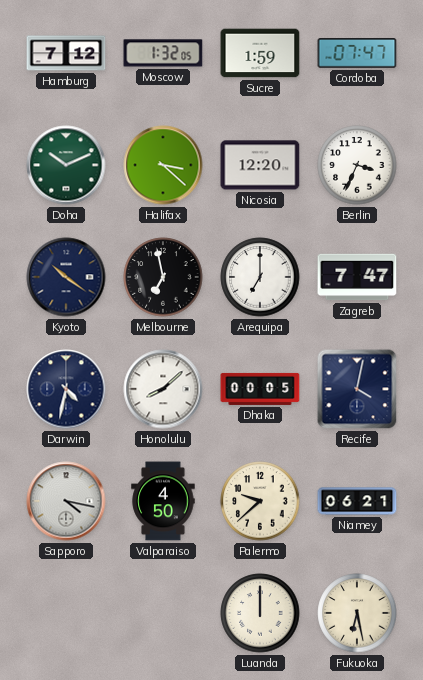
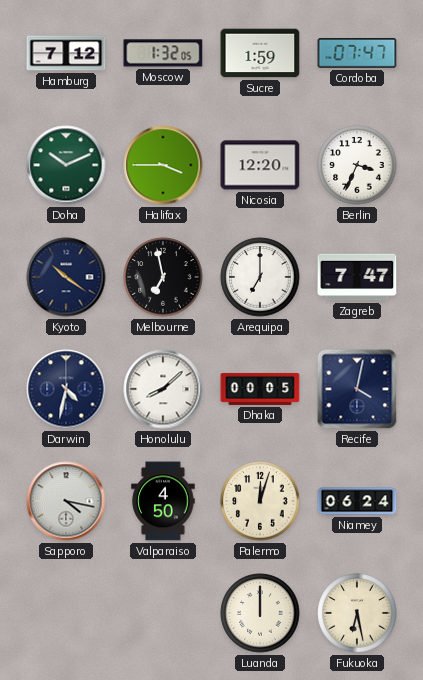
Halifax: 3:22 -> 3:45
Palermo: 9:38 -> 12:03
Niamey: 06:21 -> 06:24
